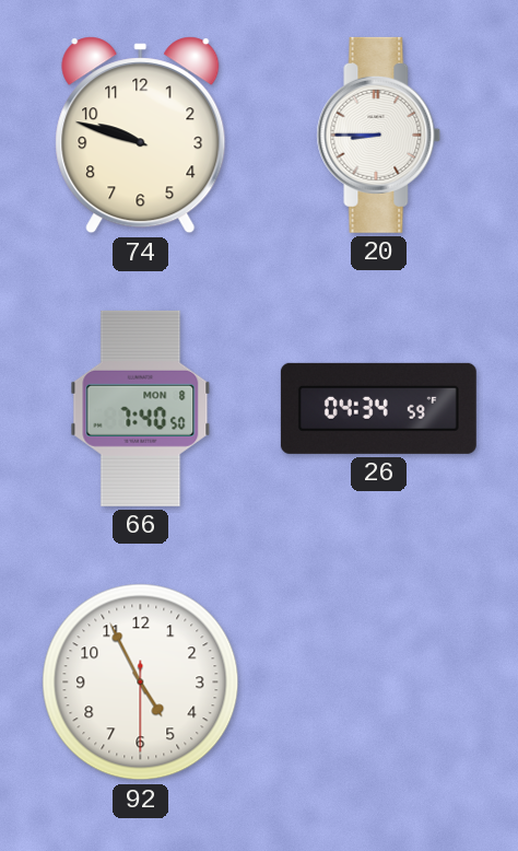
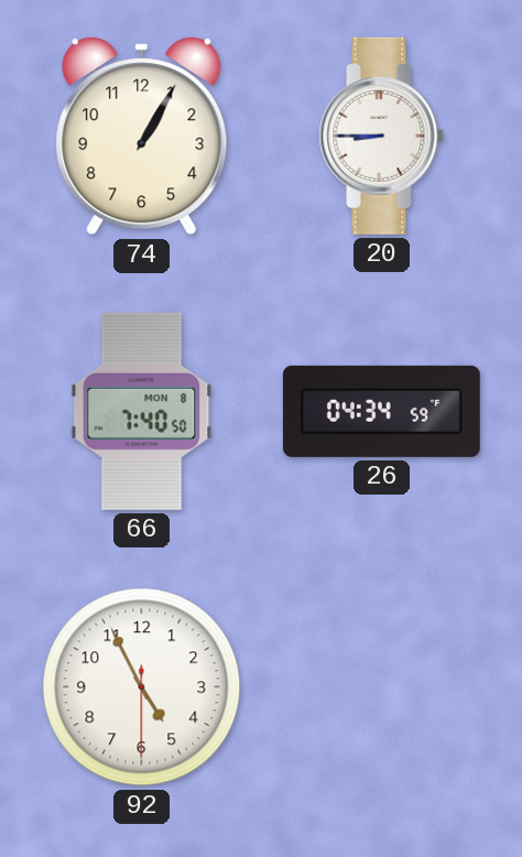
74: 9:48 -> 1:05
